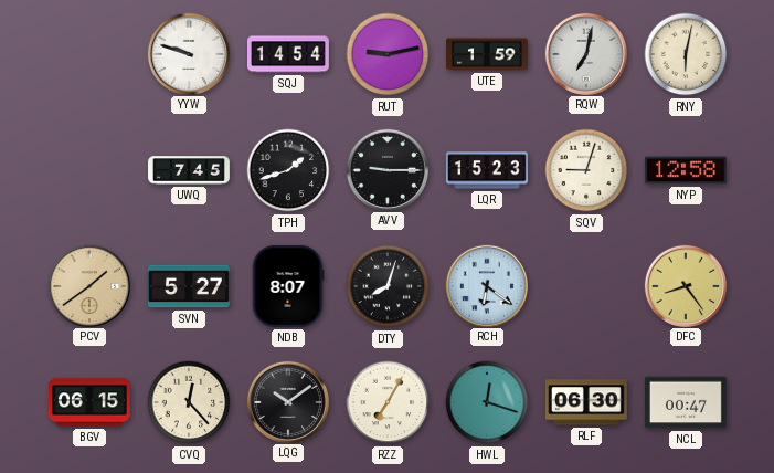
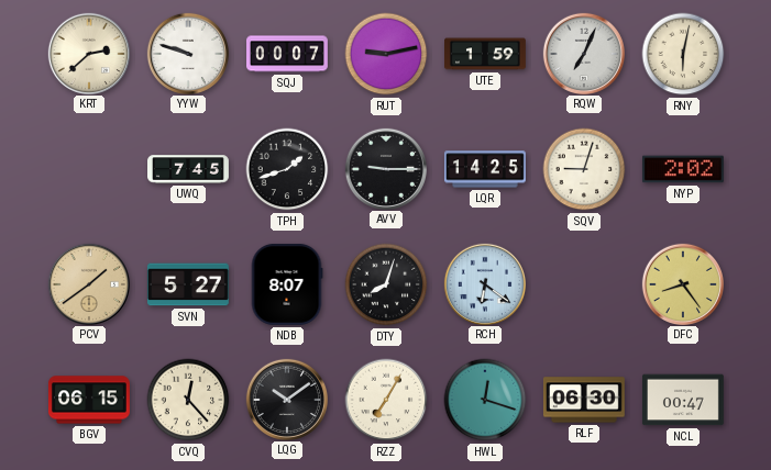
KRT: none -> 2:38
SQJ: 14:54 -> 00:07
RQW: 7:02 -> 7:04
LQR: 15:23 -> 14:25
NYP: 12:58 -> 2:02
